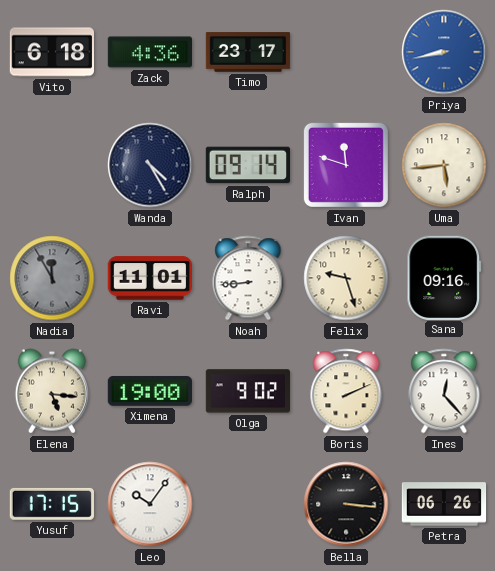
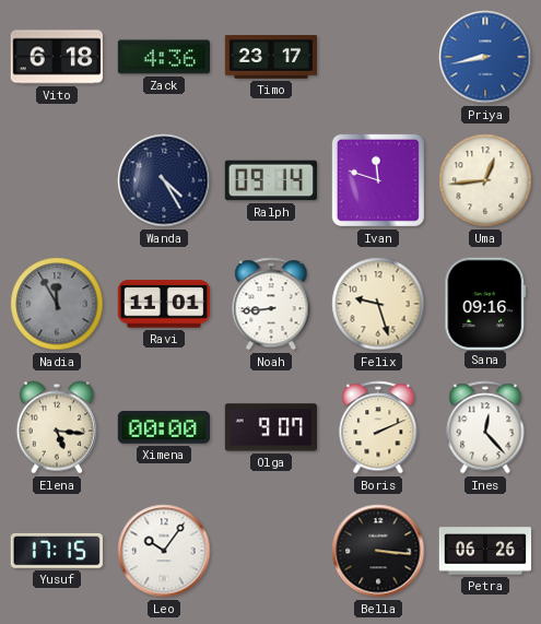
Uma: 5:44 -> 12:44
Ximena: 19:00 -> 00:00
Olga: 9:02 -> 9:07
